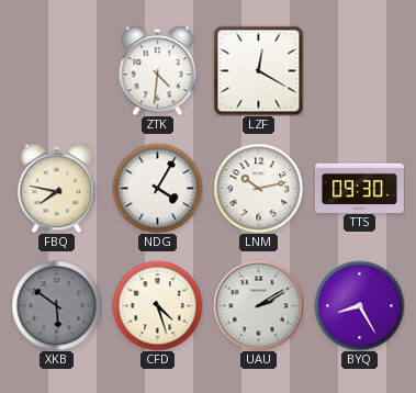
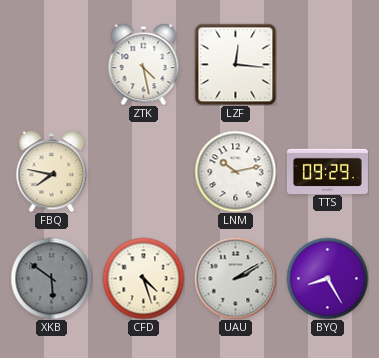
ZTK: 4:31 -> 4:28
LZF: 12:20 -> 12:16
NDG: 4:05 -> none
TTS: 09:30 -> 09:29
